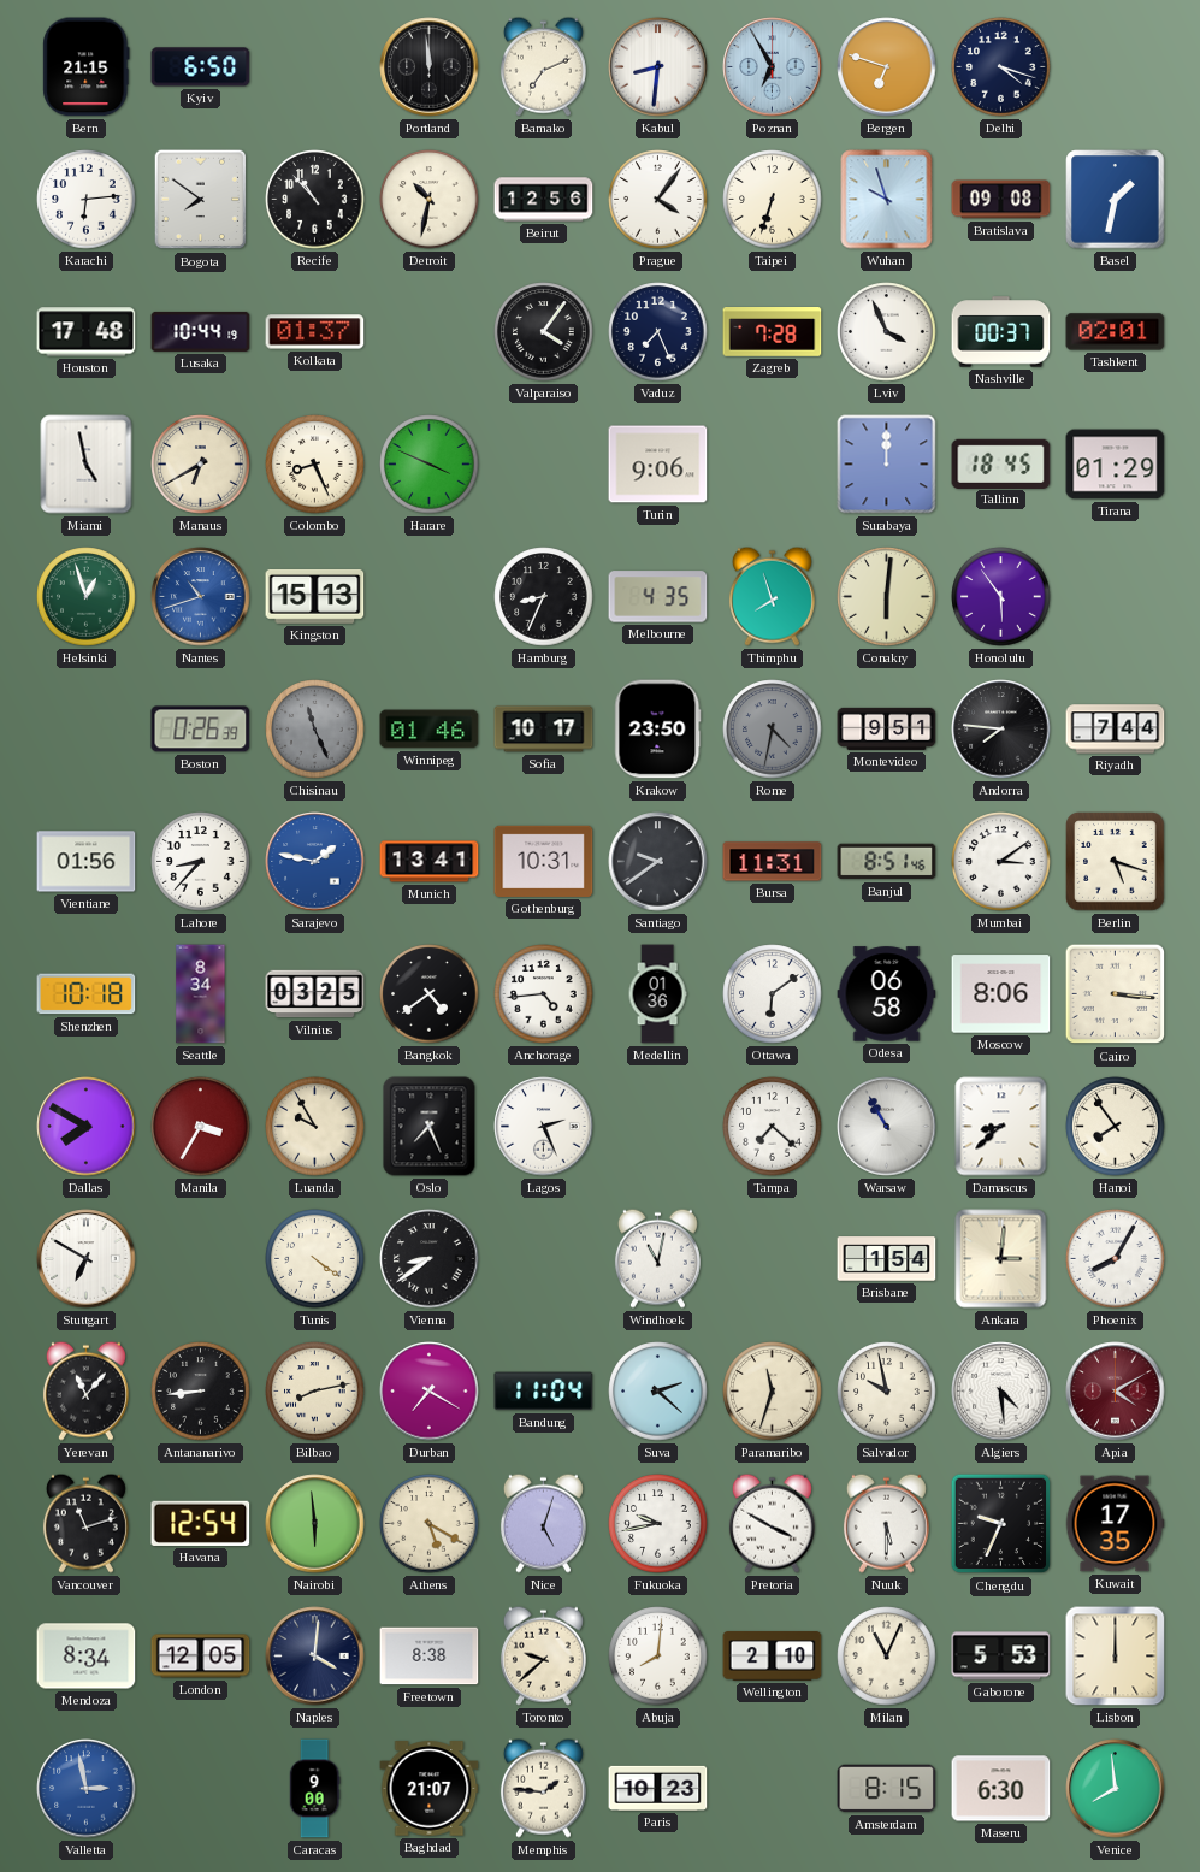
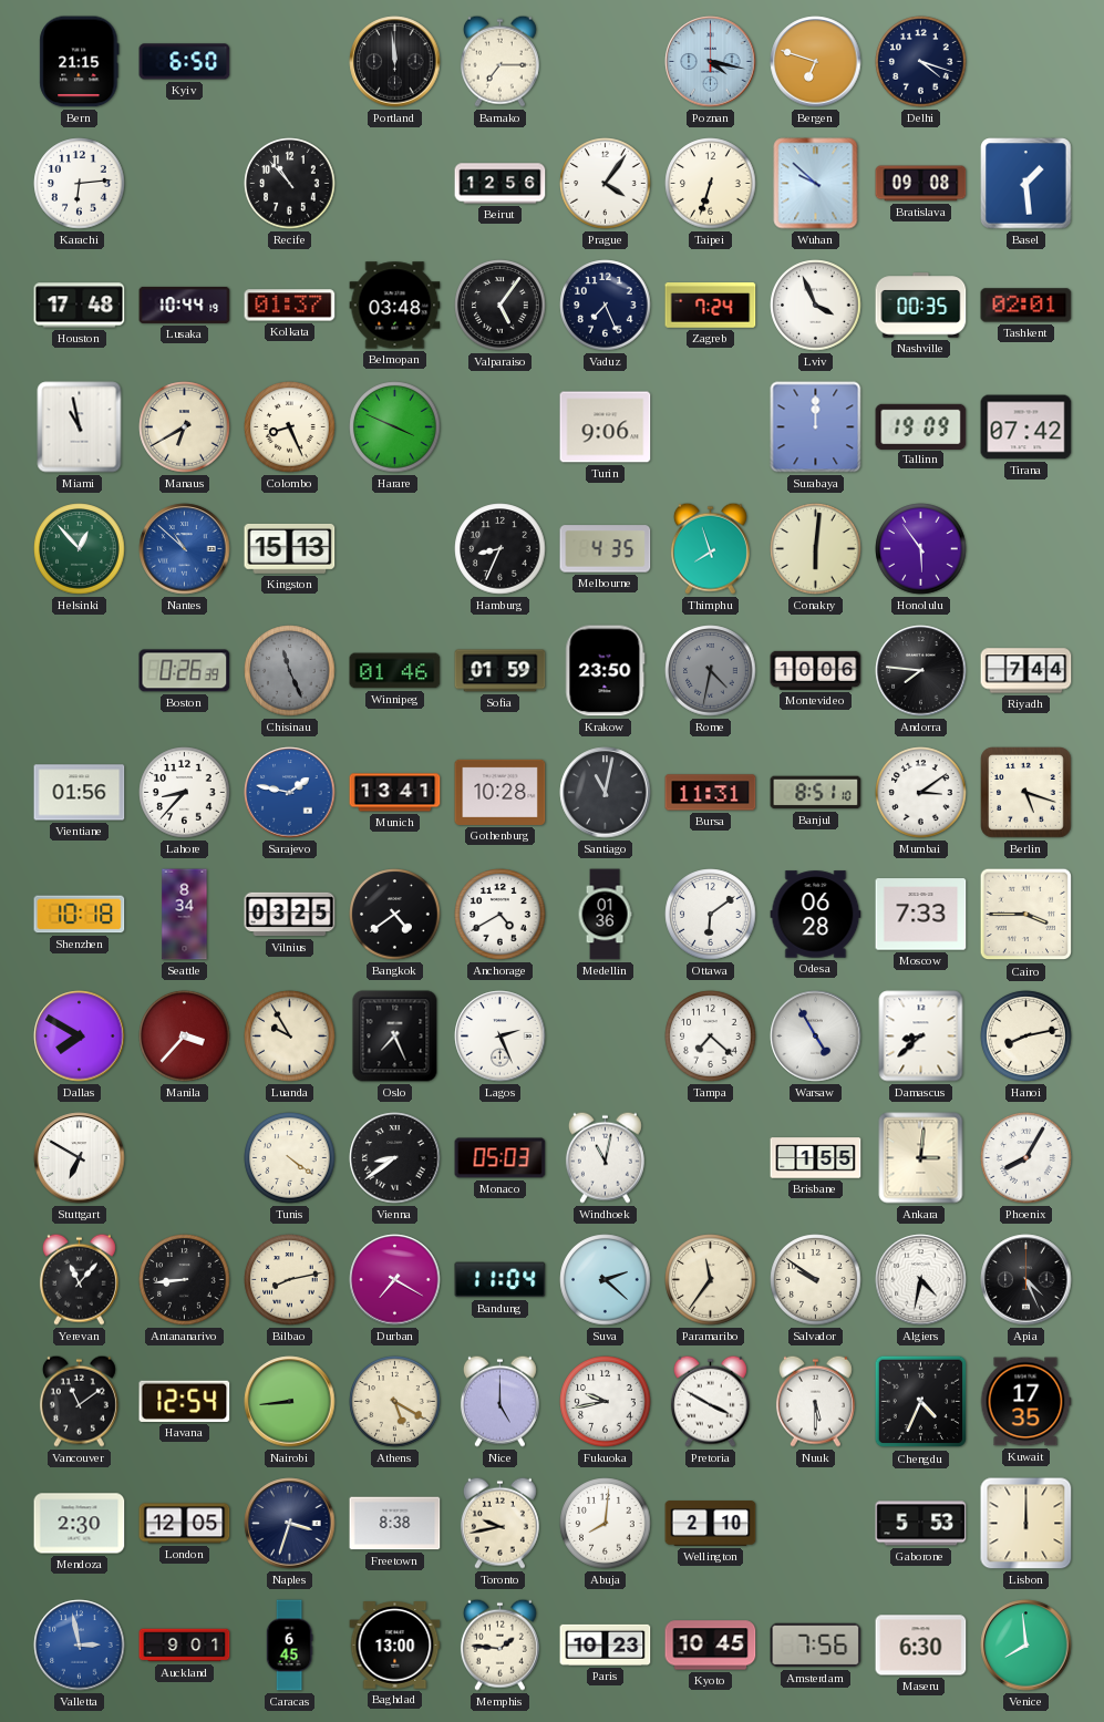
Bamako: 7:11 -> 7:15
Kabul: 8:31 -> none
Poznan: 6:55 -> 4:17
Bogota: 7:51 -> none
Detroit: 10:32 -> none
Wuhan: 9:57 -> 9:52
Basel: 1:32 -> 1:29
Belmopan: none -> 03:48
Valparaiso: 4:06 -> 5:06
Zagreb: 7:28 -> 7:24
Nashville: 00:37 -> 00:35
Miami: 4:58 -> 10:58
Tallinn: 18:45 -> 19:09
Tirana: 01:29 -> 07:42
Helsinki: 12:57 -> 12:53
Nantes: 10:42 -> 10:52
Sofia: 10:17 -> 01:59
Montevideo: 9:51 -> 10:06
Gothenburg: 10:31 -> 10:28
Santiago: 9:39 -> 11:02
Banjul: 8:51:46 -> 8:51:10
Anchorage: 4:44 -> 4:40
Odesa: 06:58 -> 06:28
Moscow: 8:06 -> 7:33
Cairo: 3:16 -> 3:45
Manila: 3:35 -> 3:37
Warsaw: 10:55 -> 4:55
Hanoi: 7:54 -> 8:13
Monaco: none -> 05:03
Brisbane: 1:54 -> 1:55
Paramaribo: 11:33 -> 11:36
Salvador: 9:58 -> 9:51
Algiers: 4:29 -> 4:32
Apia: 4:10 -> 4:26
Apia dial: burgundy -> black
Vancouver: 11:12 -> 11:09
Nairobi: 5:59 -> 8:44
Nice: 5:03 -> 5:00
Chengdu: 9:34 -> 4:34
Mendoza: 8:34 -> 2:30
Naples: 4:01 -> 3:33
Toronto: 9:38 -> 9:43
Milan: 11:04 -> none
Auckland: none -> 9:01
Caracas: 9:00 -> 6:45
Baghdad: 21:07 -> 13:00
Kyoto: none -> 10:45
Amsterdam: 8:15 -> 7:56
